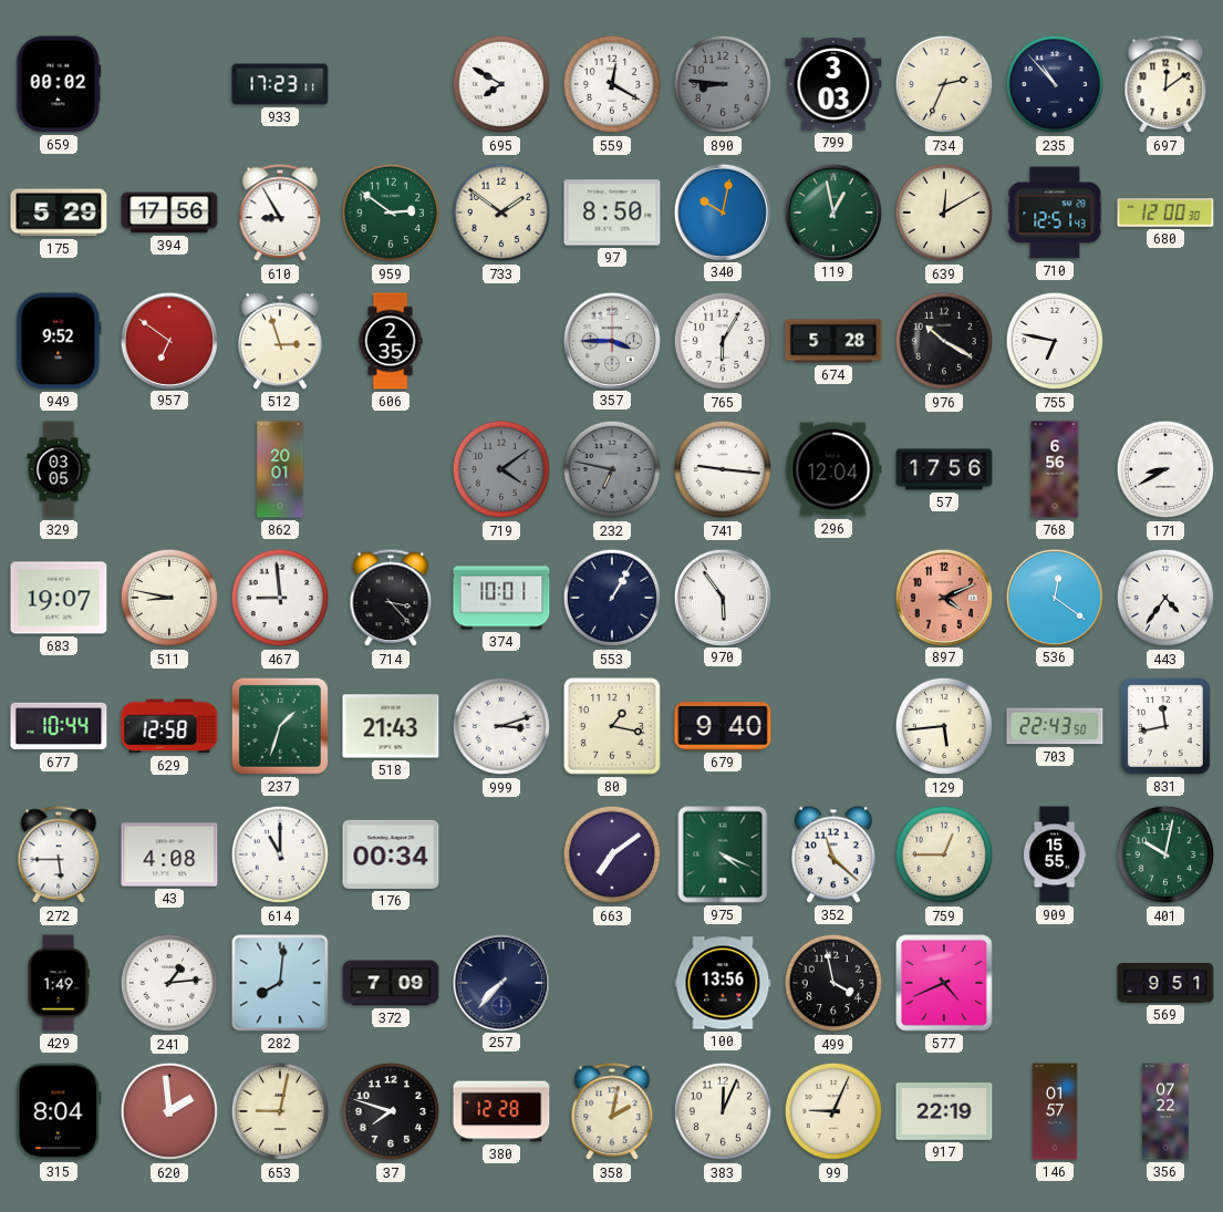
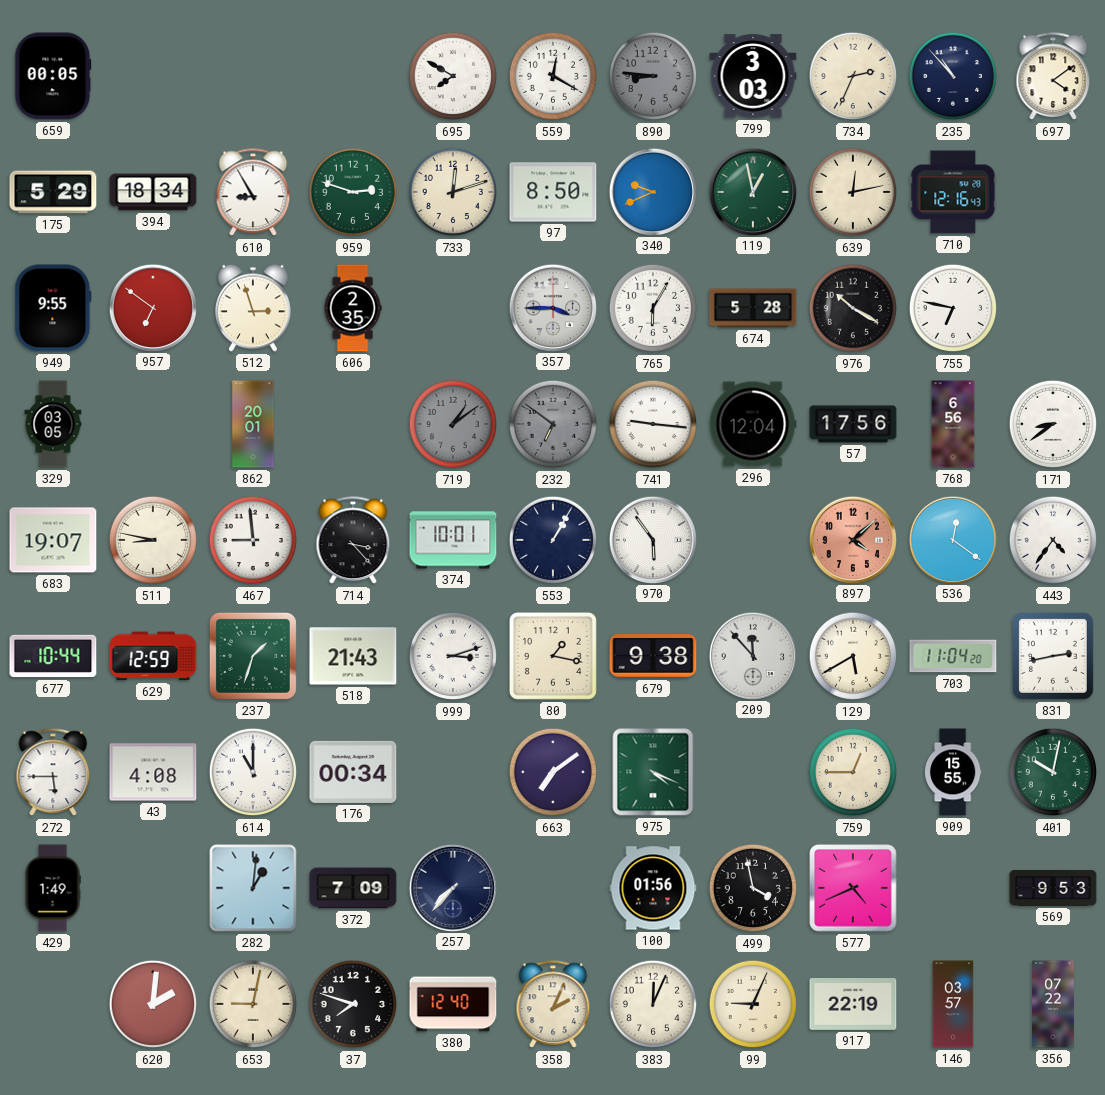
659: 00:02 -> 00:05
933: 17:23 -> none
697: 12:09 -> 4:09
394: 17:56 -> 18:34
959: 2:51 -> 2:48
733: 1:51 -> 12:12
340: 10:02 -> 9:41
639: 12:10 -> 12:13
710: 12:51 -> 12:16
680: 12:00 -> none
949: 9:52 -> 9:55
719: 4:09 -> 1:09
232: 6:47 -> 6:51
171: 8:40 -> 8:39
897: 4:11 -> 4:08
629: 12:58 -> 12:59
679: 9:40 -> 9:38
209: none -> 11:53
129: 5:44 -> 5:40
703: 22:43 -> 11:04
831: 11:43 -> 2:43
352: 11:22 -> none
241: 1:14 -> none
282: 8:01 -> 1:01
100: 13:56 -> 01:56
569: 9:51 -> 9:53
315: 8:04 -> none
620: 1:59 -> 2:01
380: 12:28 -> 12:40
358: 2:02 -> 2:04
146: 01:57 -> 03:57
